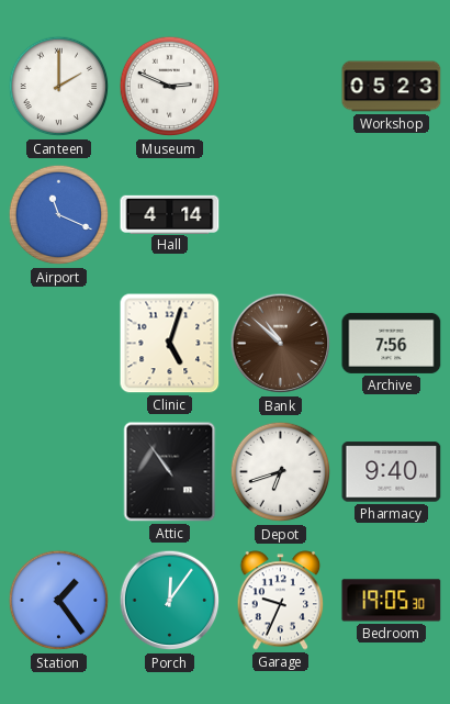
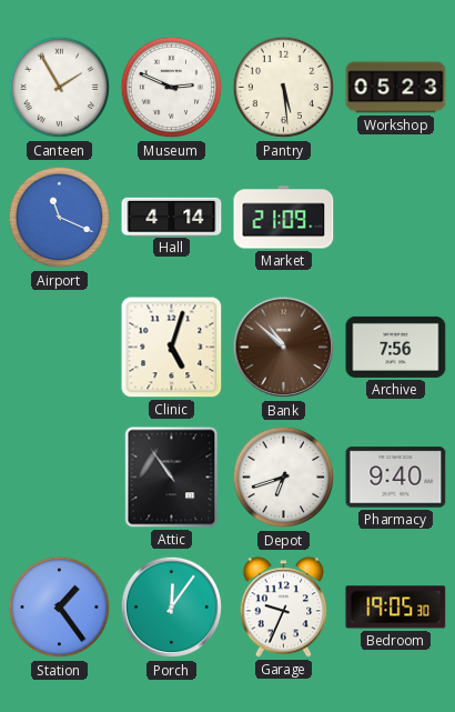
Canteen: 2:00 -> 1:55
Pantry: none -> 5:29
Market: none -> 21:09
